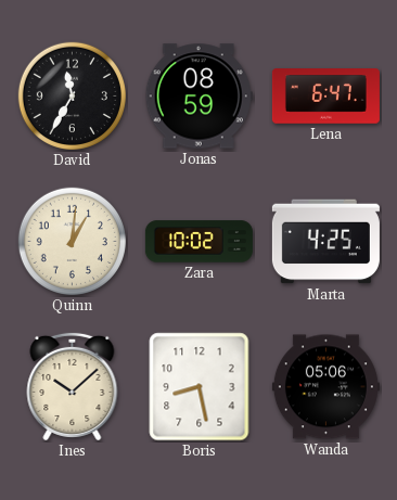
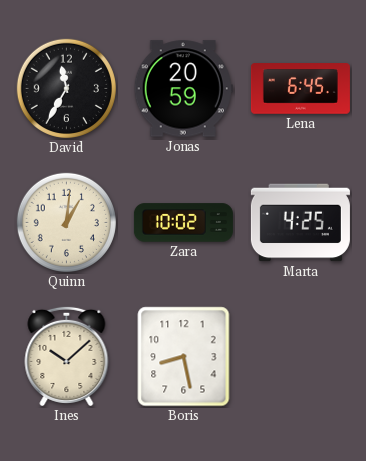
Jonas: 08:59 -> 20:59
Lena: 6:47 -> 6:45
Wanda: 05:06 -> none
